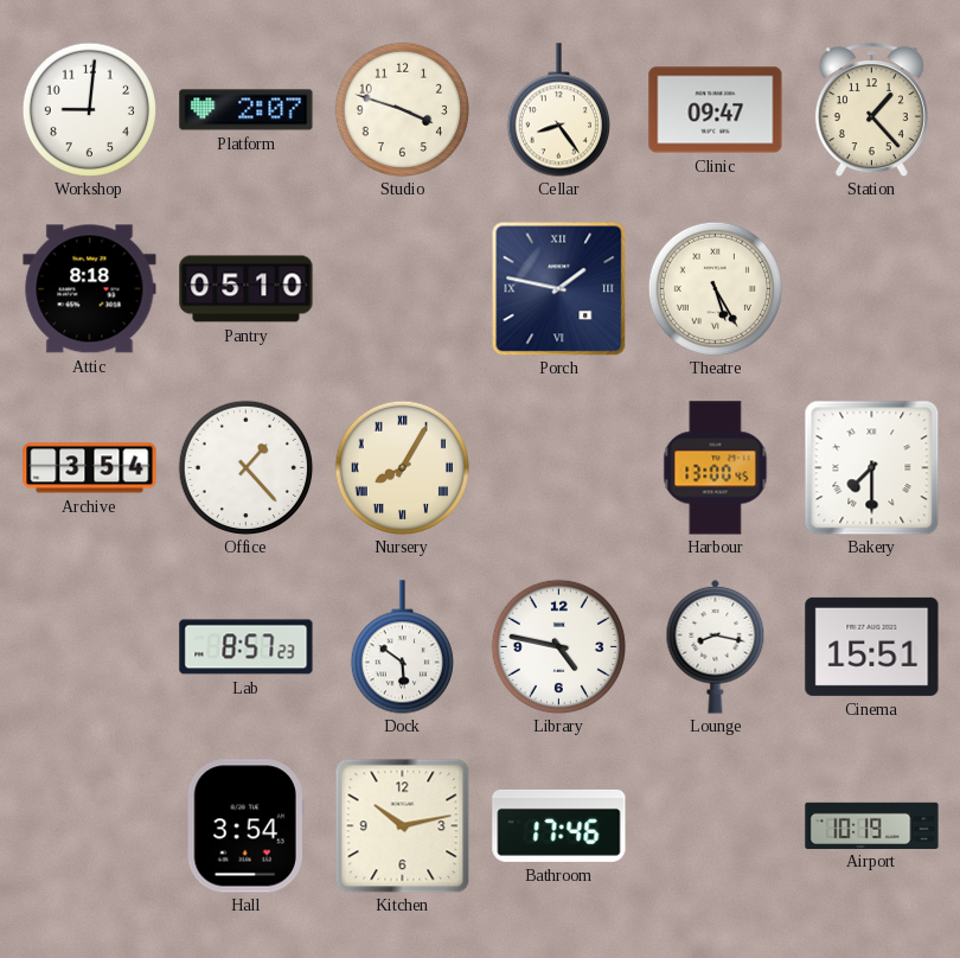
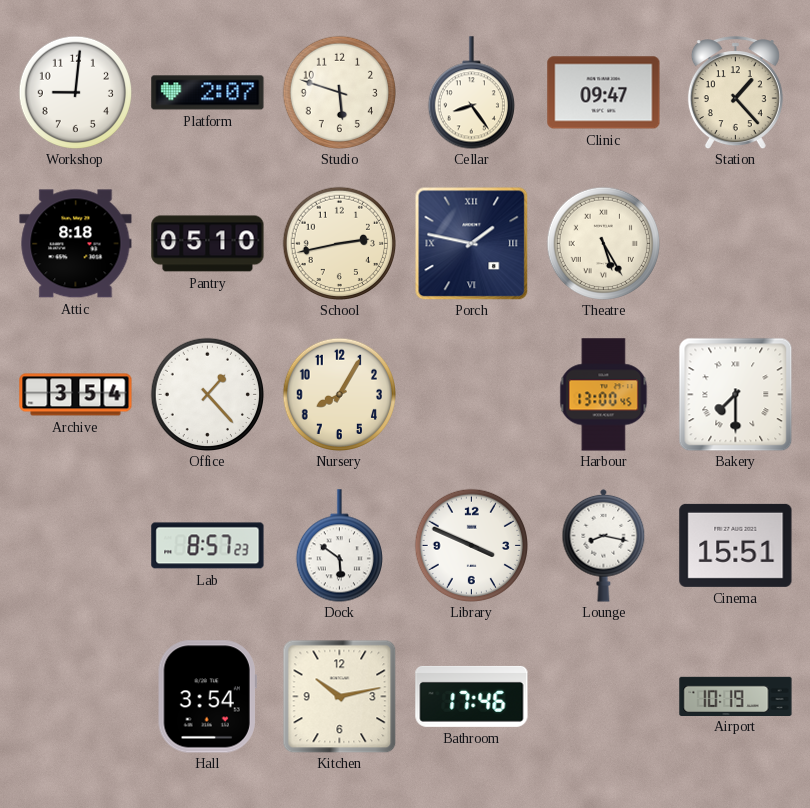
Studio: 3:48 -> 5:48
School: none -> 2:43
Nursery numerals: Roman -> Arabic
Library: 4:47 -> 3:49
